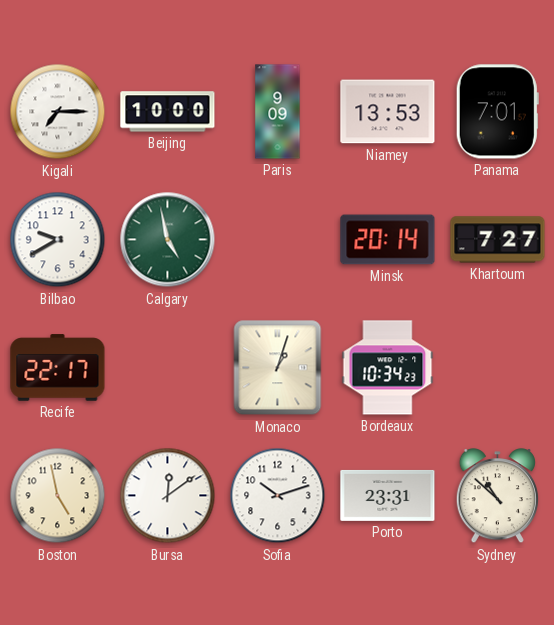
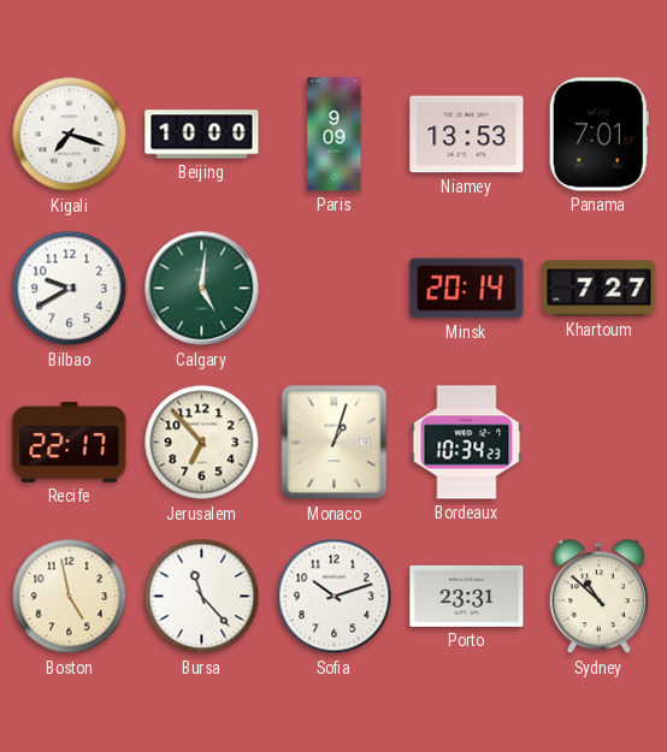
Kigali: 7:15 -> 7:18
Calgary: 4:58 -> 5:01
Jerusalem: none -> 6:53
Bursa: 12:09 -> 11:23
